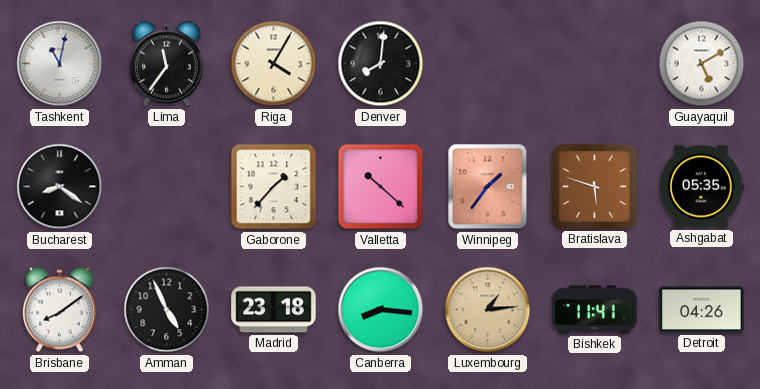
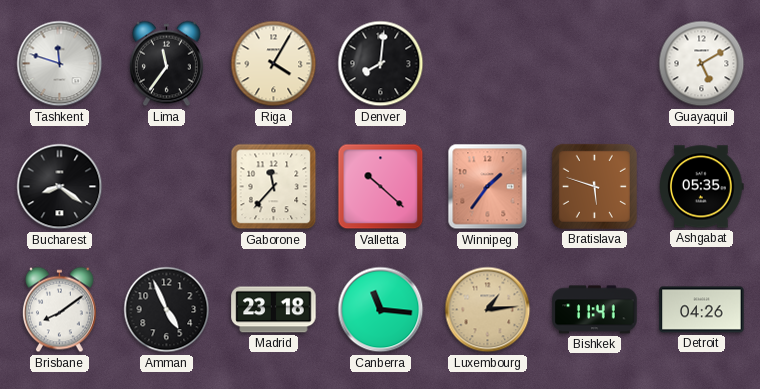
Tashkent: 11:02 -> 11:48
Gaborone: 1:37 -> 11:37
Canberra: 8:16 -> 11:16
